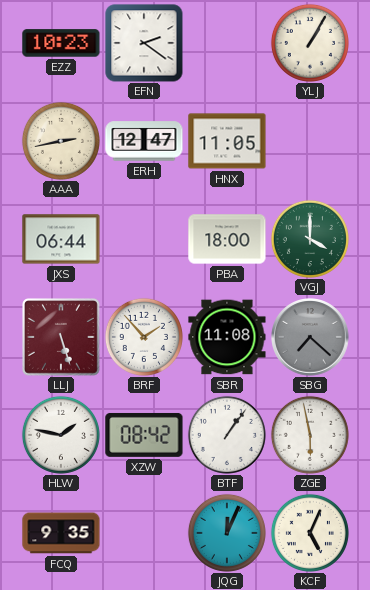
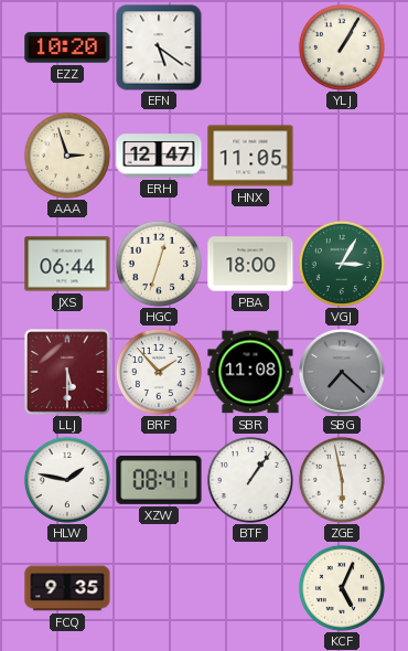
EZZ: 10:23 -> 10:20
EFN: 2:21 -> 5:21
AAA: 2:43 -> 2:57
HGC: none -> 12:33
VGJ: 4:00 -> 3:05
LLJ: 5:27 -> 5:30
XZW: 08:42 -> 08:41
JQG: 12:04 -> none
